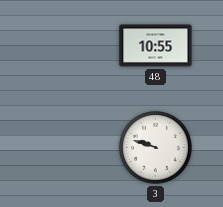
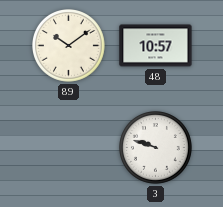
89: none -> 10:09
48: 10:55 -> 10:57
